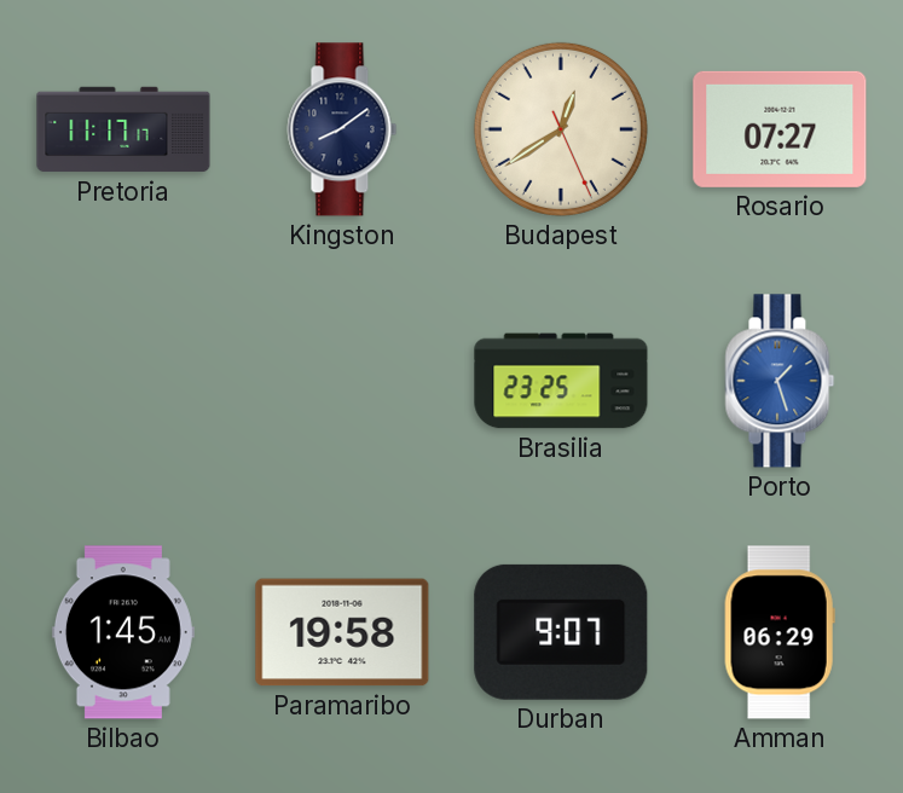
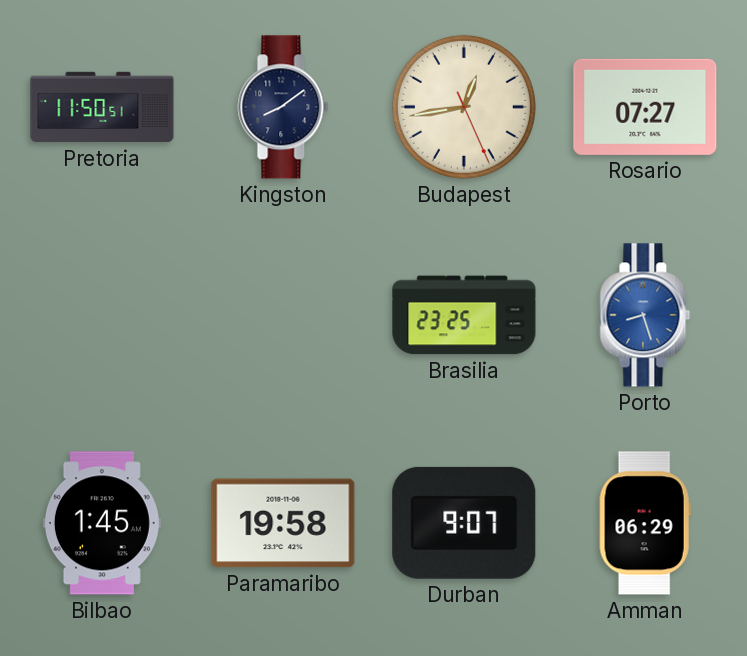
Pretoria: 11:17 -> 11:50
Budapest: 12:39 -> 12:43
Porto: 1:27 -> 8:27
